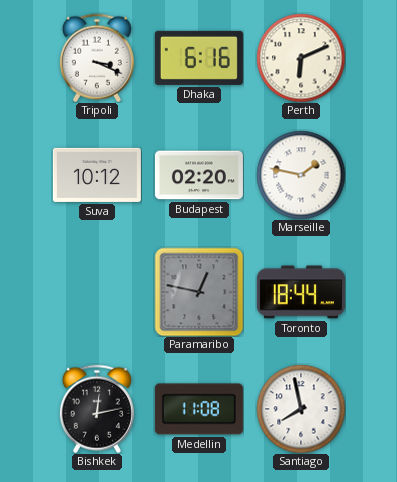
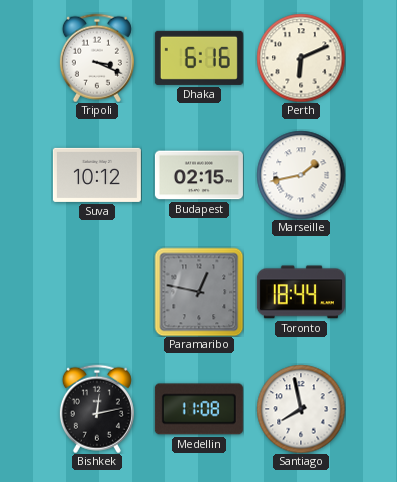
Budapest: 02:20 -> 02:15
Marseille: 1:47 -> 1:43
